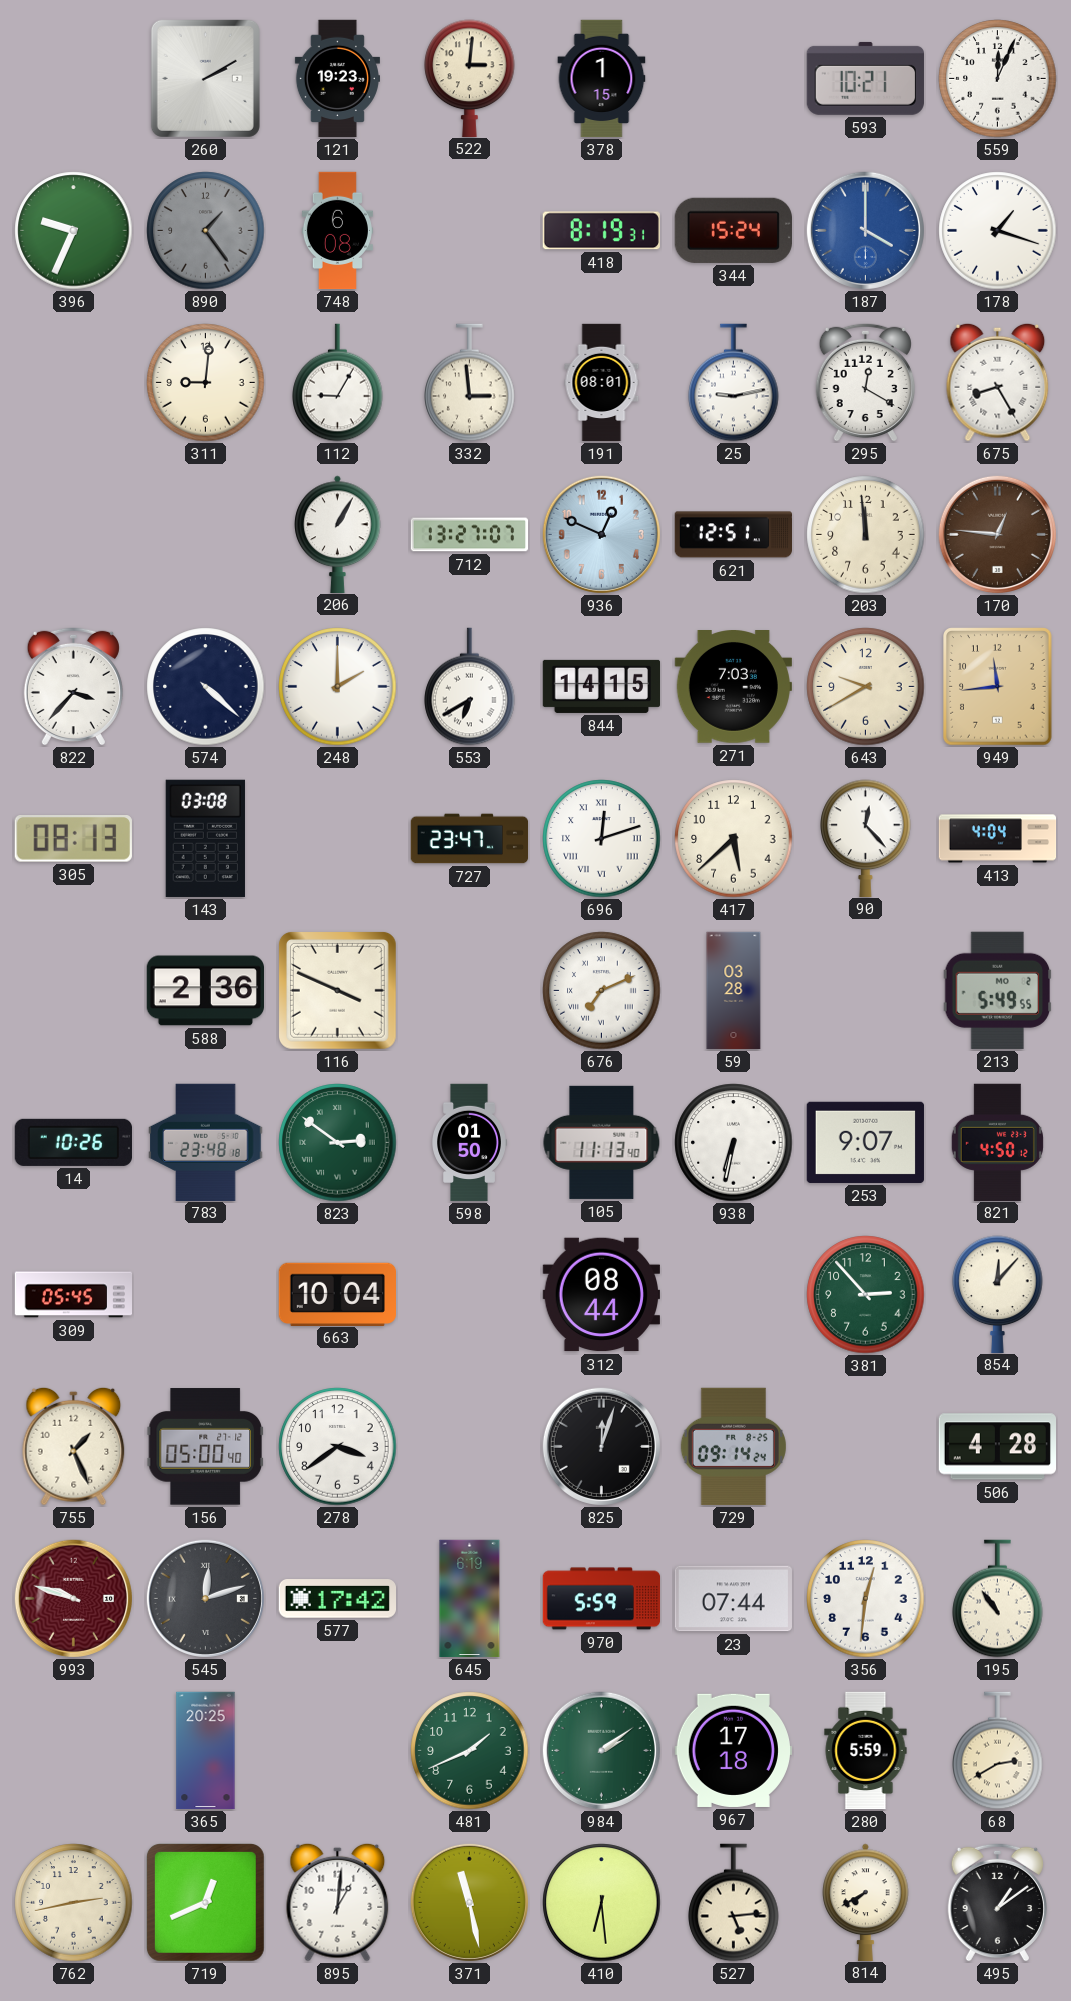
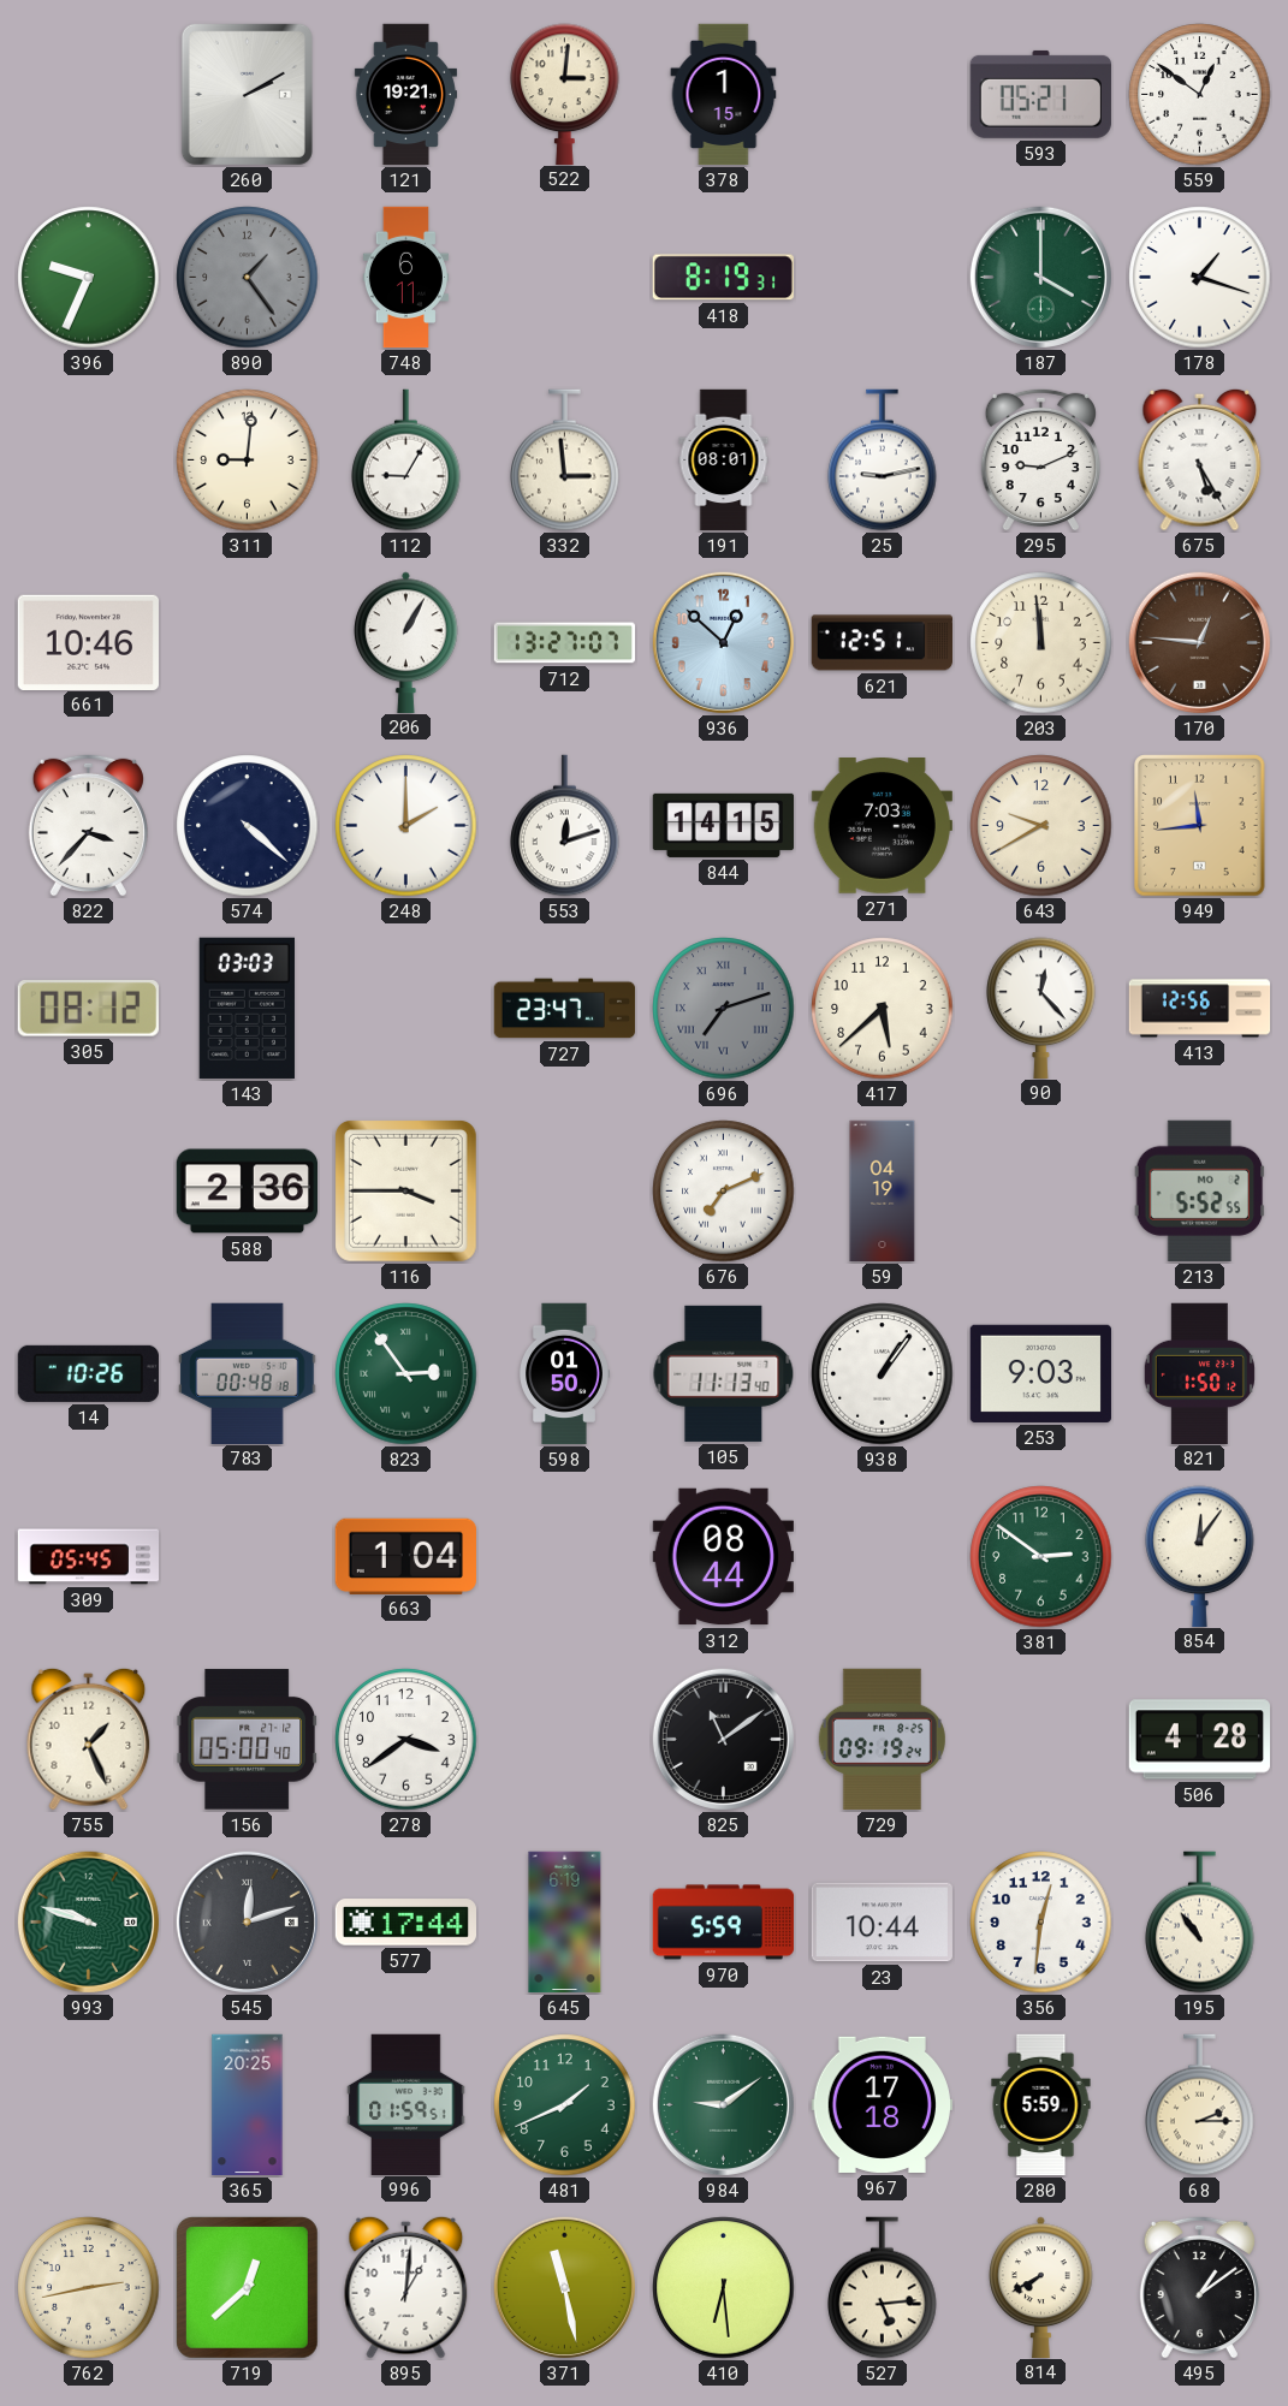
121: 19:23 -> 19:21
593: 10:21 -> 05:21
559: 12:04 -> 12:51
748: 6:08 -> 6:11
344: 15:24 -> none
187 dial: blue -> green
295: 12:20 -> 9:11
675: 8:25 -> 5:25
661: none -> 10:46
936: 12:49 -> 12:52
553: 6:40 -> 12:12
305: 08:13 -> 08:12
143: 03:08 -> 03:03
696: 12:12 -> 7:12
696 dial: white -> grey
413: 4:04 -> 12:56
116: 3:49 -> 3:45
59: 03:28 -> 04:19
213: 5:49 -> 5:52
783: 23:48 -> 00:48
823: 2:51 -> 2:54
938: 6:32 -> 1:06
253: 9:07 -> 9:03
821: 4:50 -> 1:50
663: 10:04 -> 1:04
381: 2:53 -> 2:51
854: 12:07 -> 12:06
825: 12:03 -> 11:09
729: 09:14 -> 09:19
993 dial: burgundy -> green
577: 17:42 -> 17:44
23: 07:44 -> 10:44
996: none -> 01:59
984: 2:09 -> 9:09
68: 2:40 -> 2:15
719: 12:41 -> 12:38
